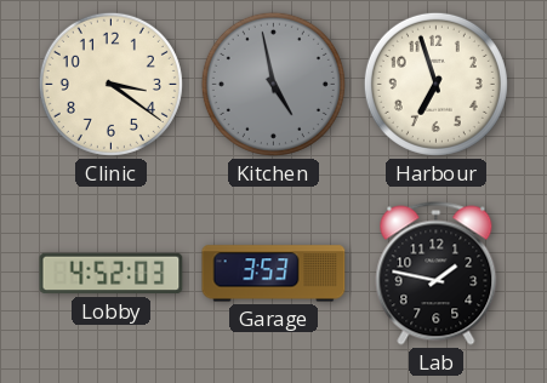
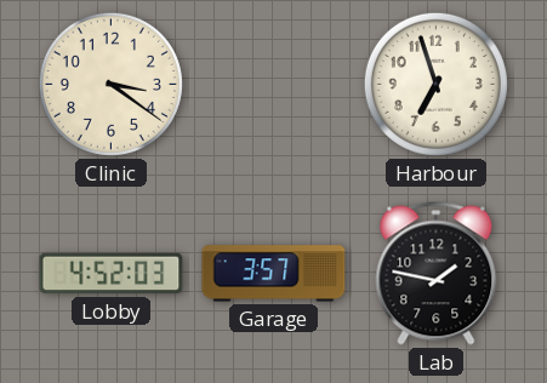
Kitchen: 4:58 -> none
Garage: 3:53 -> 3:57
